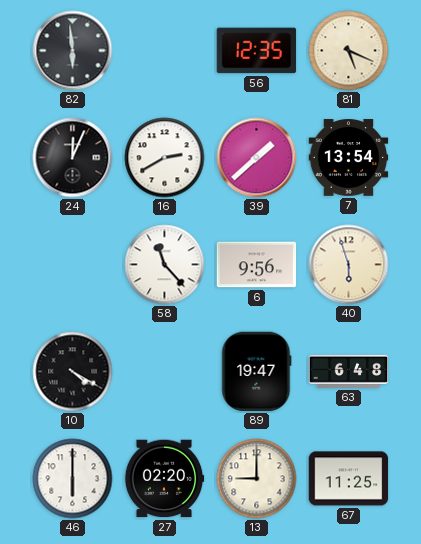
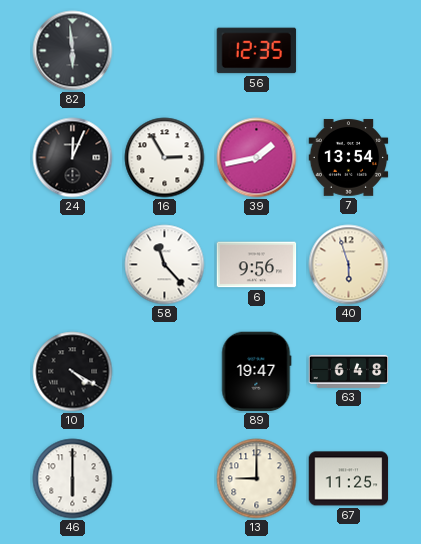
81: 5:19 -> none
16: 2:40 -> 2:55
39: 1:38 -> 1:43
27: 02:20 -> none
